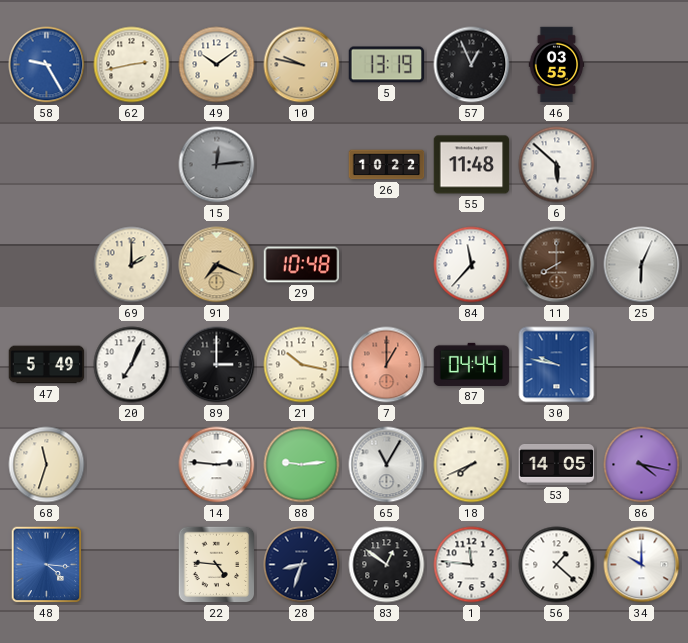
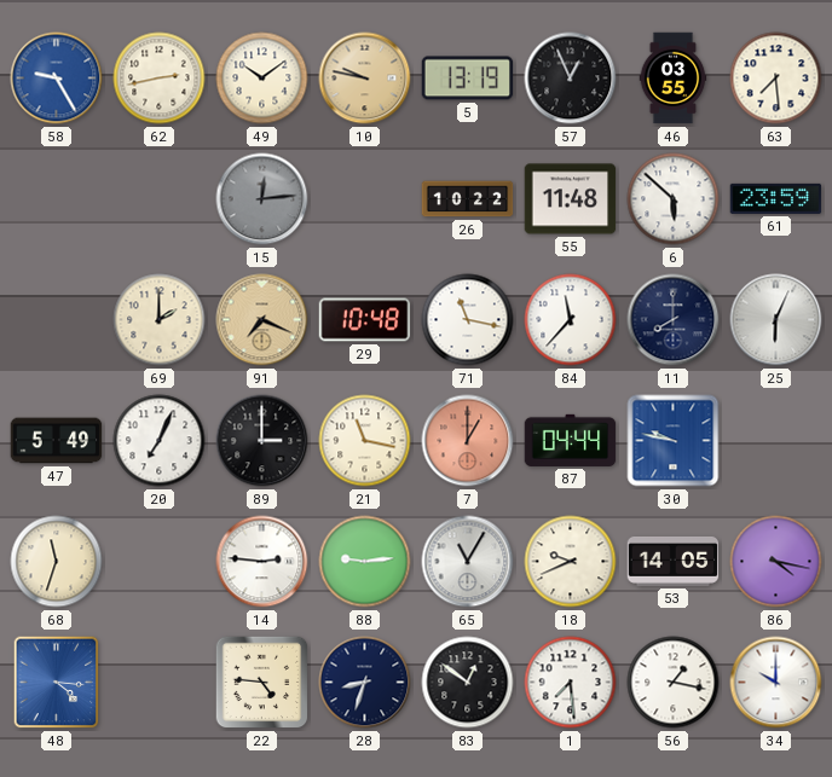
63: none -> 7:29
61: none -> 23:59
71: none -> 11:17
11 dial: brown -> navy
21: 10:17 -> 11:17
18: 7:41 -> 9:41
1: 11:46 -> 7:29
56: 1:22 -> 1:17
